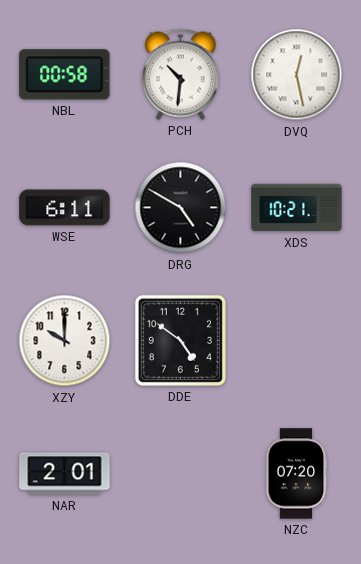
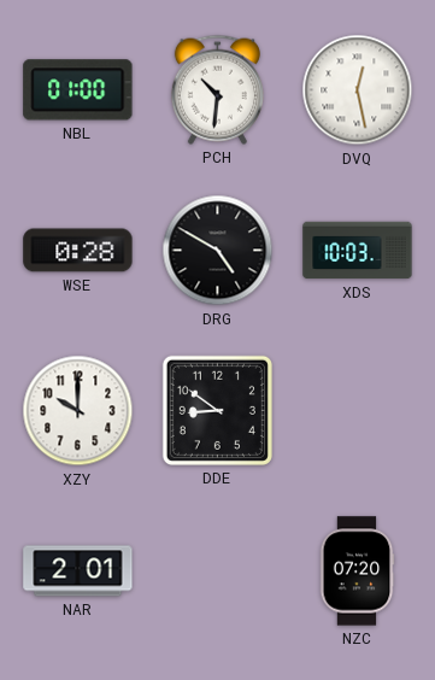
NBL: 00:58 -> 01:00
WSE: 6:11 -> 0:28
XDS: 10:21 -> 10:03
DDE: 4:51 -> 8:51
